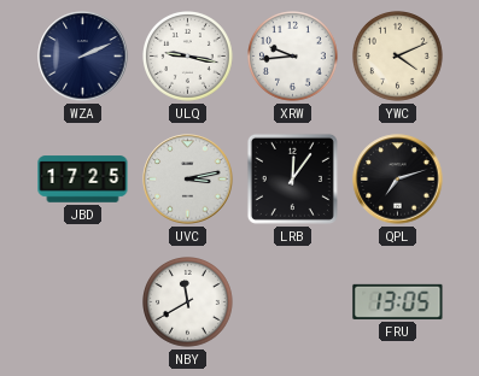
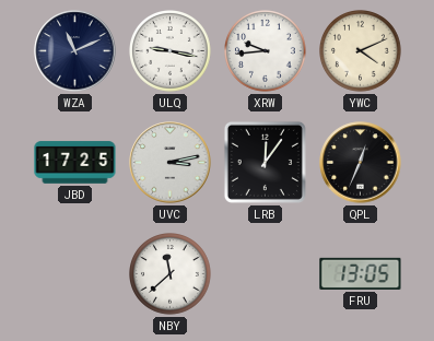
WZA: 2:11 -> 11:11
QPL: 7:12 -> 12:34
NBY: 11:40 -> 11:38
